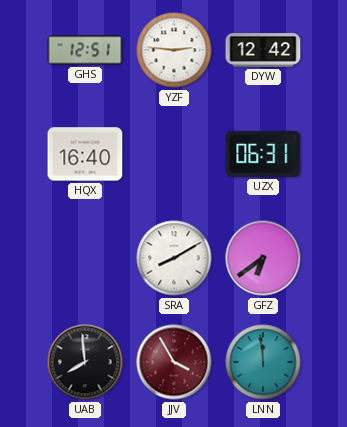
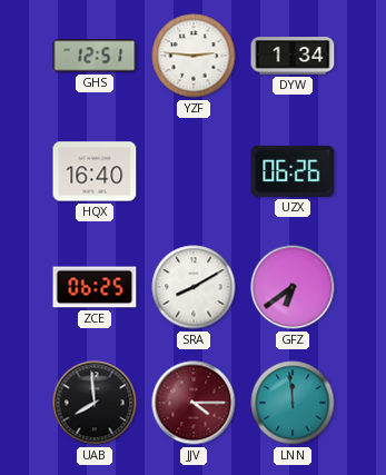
DYW: 12:42 -> 1:34
UZX: 06:31 -> 06:26
ZCE: none -> 06:25
JJV: 3:55 -> 4:15
